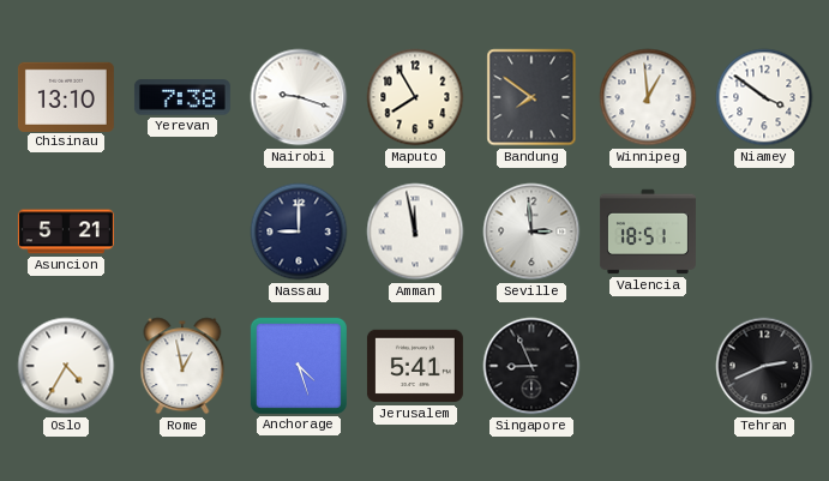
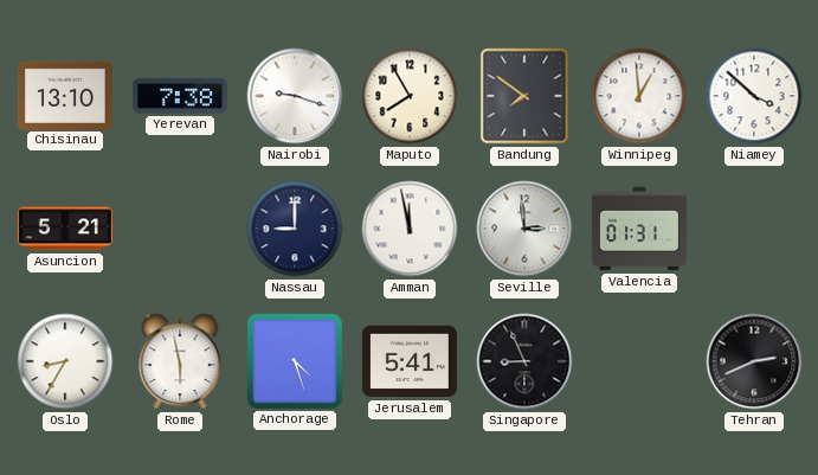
Niamey: 3:51 -> 3:52
Valencia: 18:51 -> 01:31
Oslo: 4:35 -> 8:35
Rome: 12:58 -> 5:58
